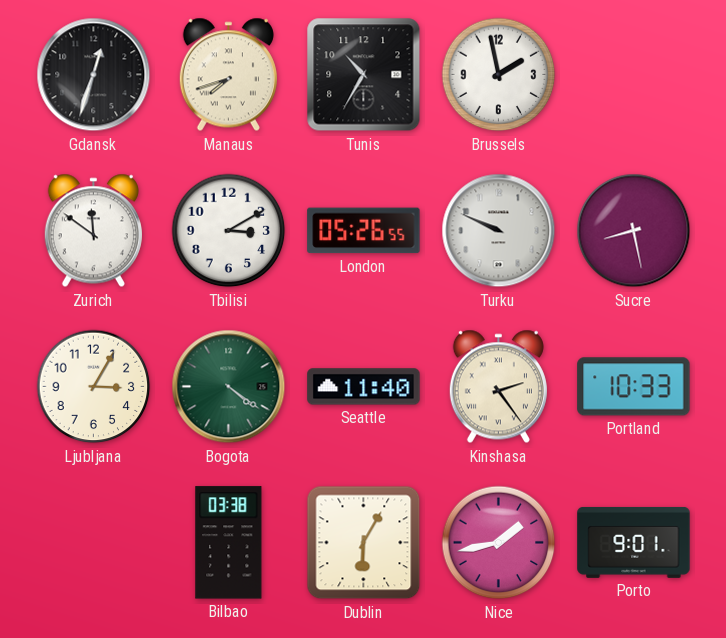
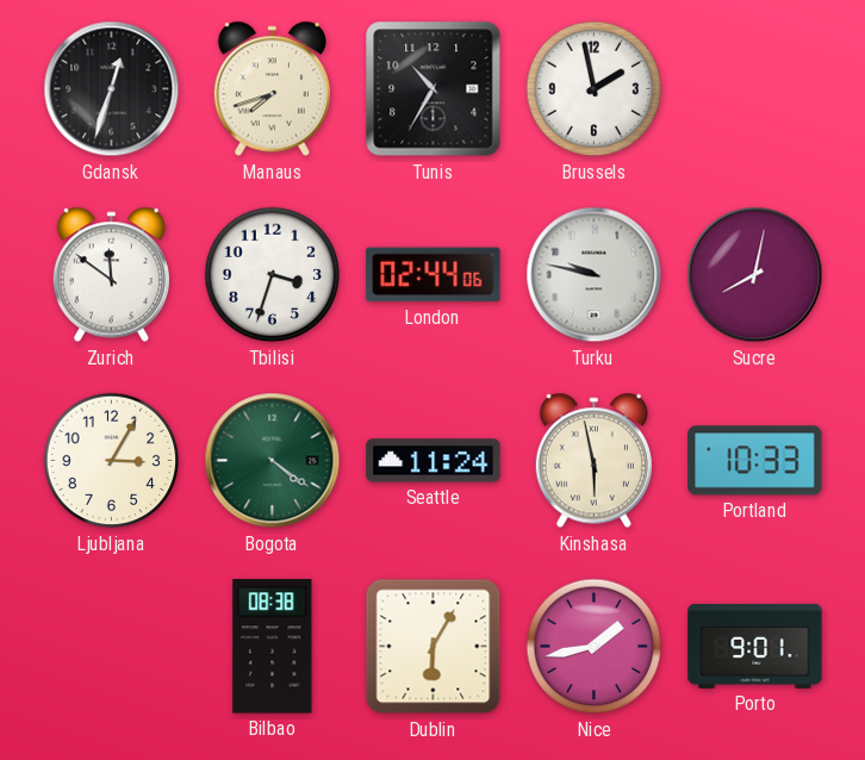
Tbilisi: 3:10 -> 3:33
London: 05:26 -> 02:44
Turku: 9:49 -> 9:47
Sucre: 8:28 -> 8:02
Seattle: 11:40 -> 11:24
Kinshasa: 2:24 -> 5:58
Bilbao: 03:38 -> 08:38
